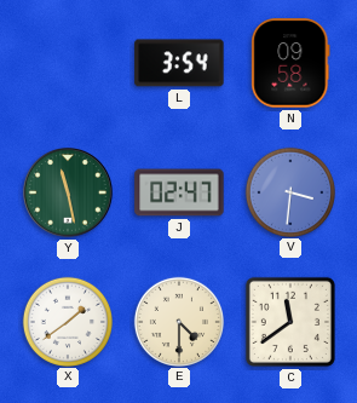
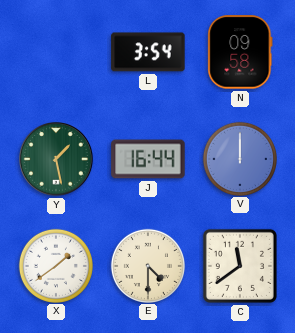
Y: 11:28 -> 1:28
J: 02:47 -> 16:44
V: 3:31 -> 12:00
